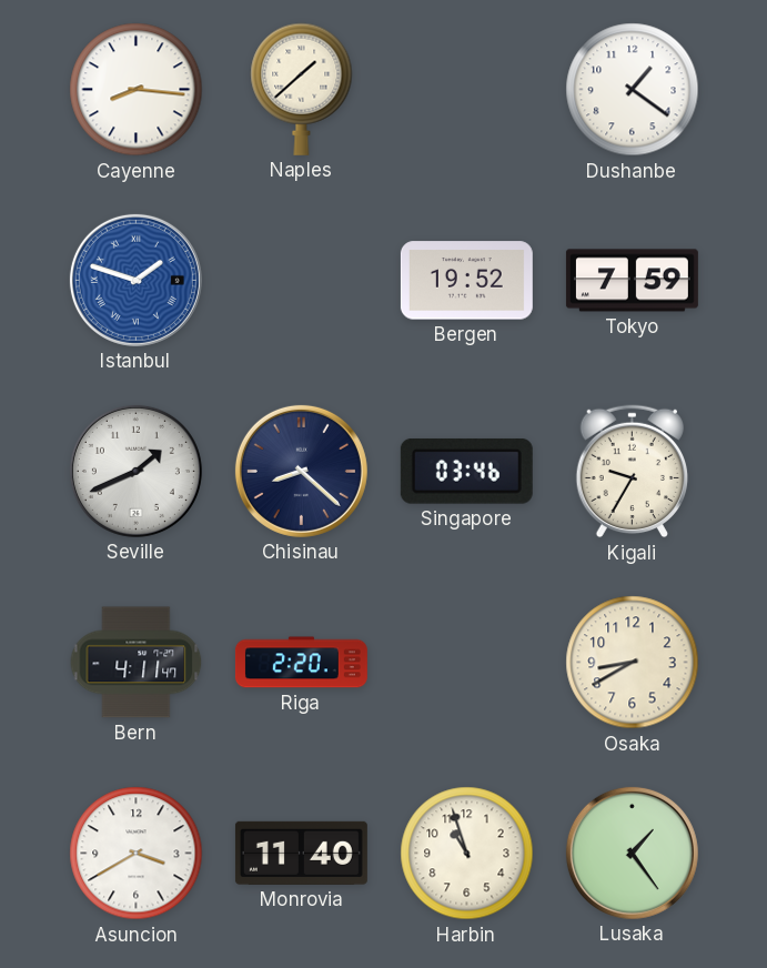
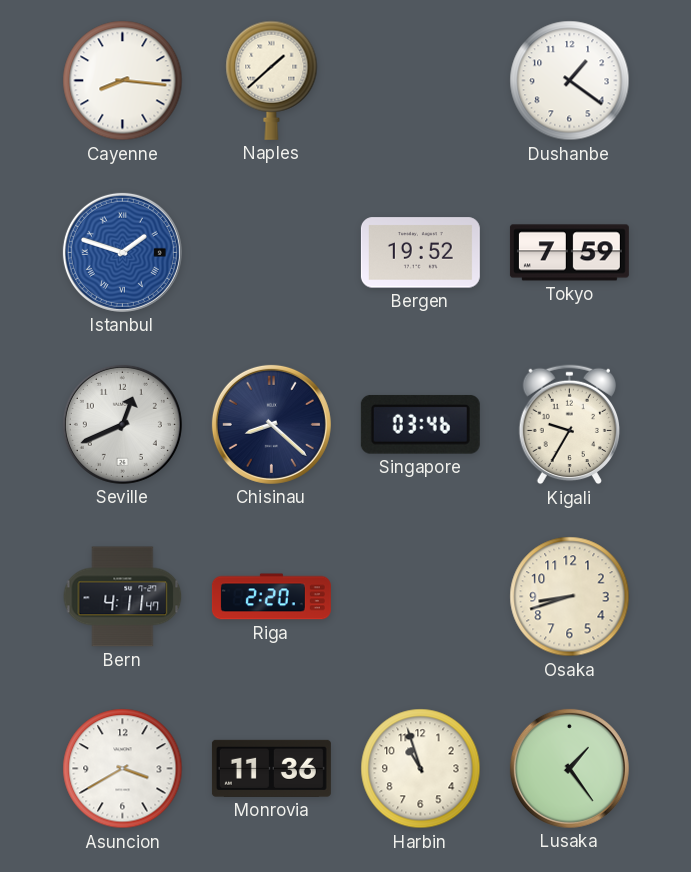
Seville: 1:41 -> 12:41
Osaka: 8:40 -> 8:42
Monrovia: 11:40 -> 11:36
